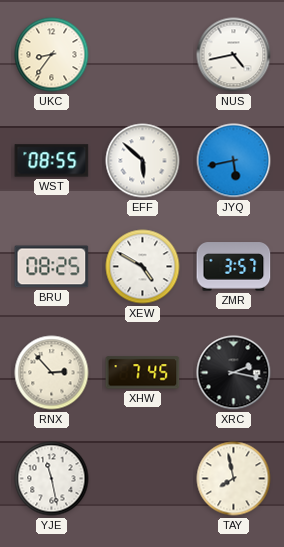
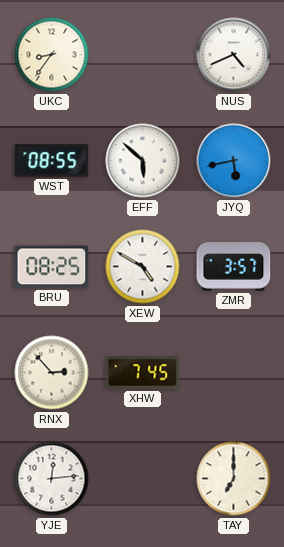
NUS: 4:43 -> 4:41
XRC: 2:17 -> none
YJE: 11:28 -> 12:14
TAY: 7:58 -> 7:00
